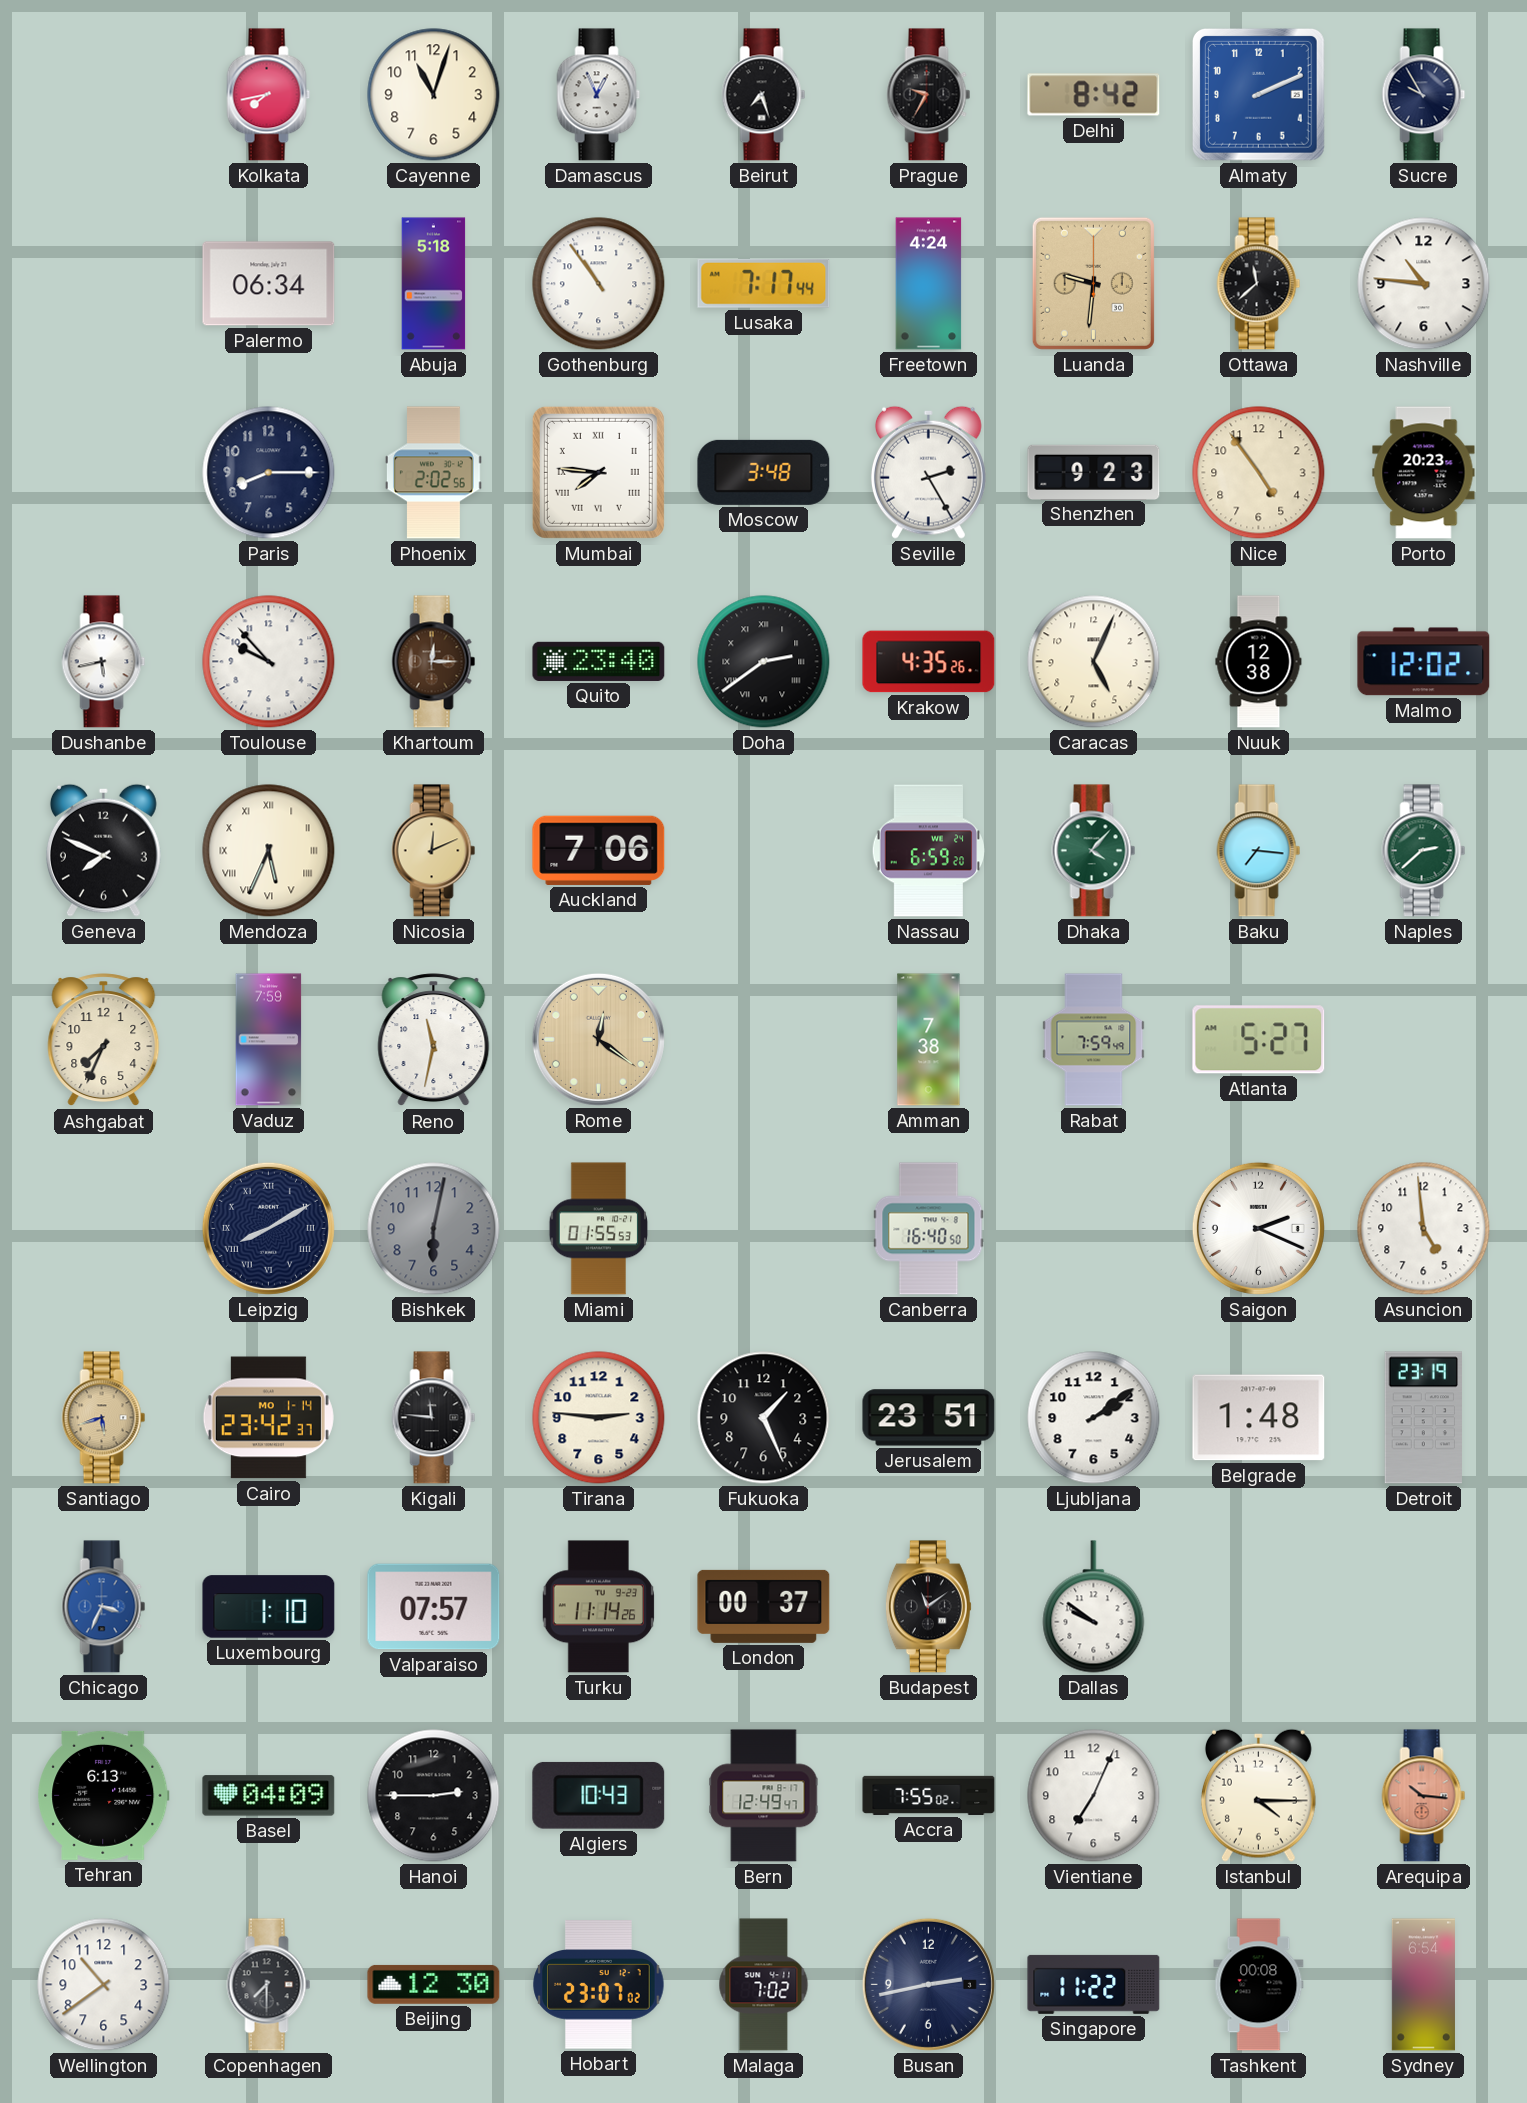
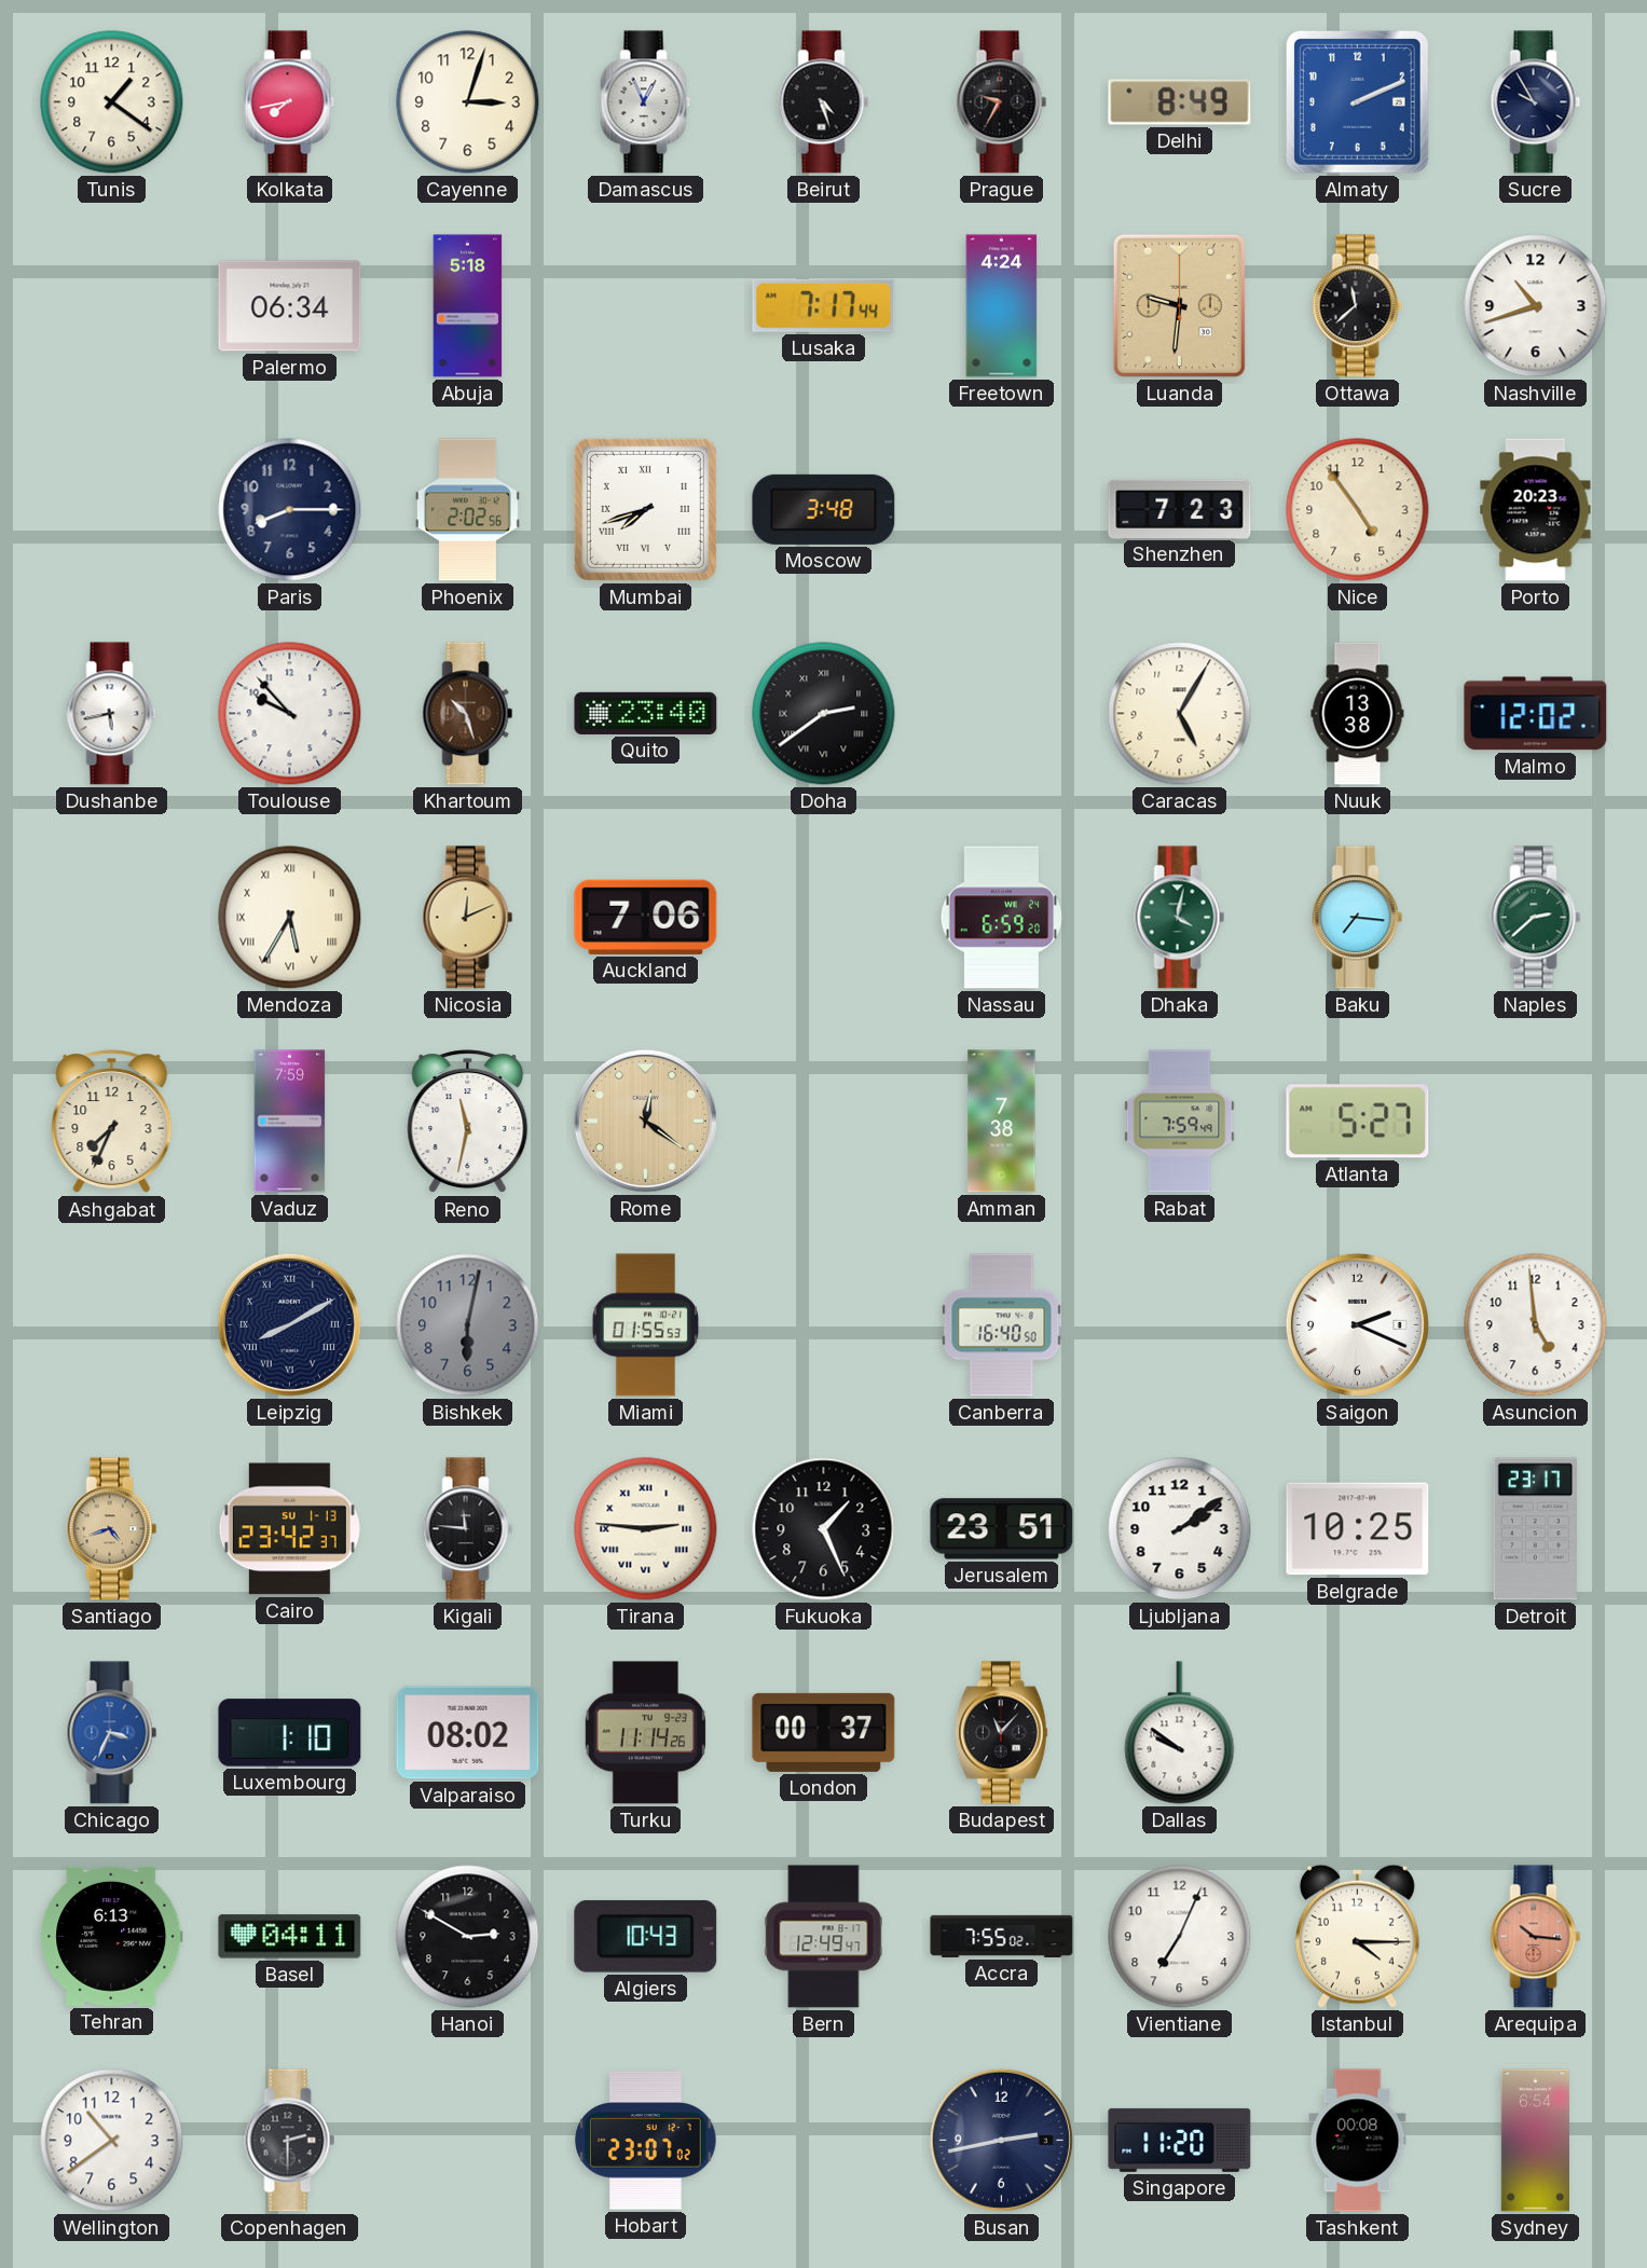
Tunis: none -> 1:21
Cayenne: 11:03 -> 3:03
Beirut: 7:27 -> 4:27
Delhi: 8:42 -> 8:49
Gothenburg: 10:54 -> none
Nashville: 10:46 -> 10:42
Mumbai: 7:46 -> 7:42
Seville: 2:25 -> none
Shenzhen: 9:23 -> 7:23
Khartoum: 12:15 -> 10:27
Krakow: 4:35 -> none
Caracas: 5:04 -> 5:05
Nuuk: 12:38 -> 13:38
Geneva: 7:49 -> none
Mendoza: 5:34 -> 5:35
Dhaka: 4:07 -> 4:02
Santiago: 5:42 -> 4:42
Cairo date: MO 1-14 -> SU 1-13
Tirana numerals: Arabic -> Roman
Belgrade: 1:48 -> 10:25
Detroit: 23:19 -> 23:17
Valparaiso: 07:57 -> 08:02
Budapest: 11:09 -> 11:07
Basel: 04:09 -> 04:11
Hanoi: 2:45 -> 2:50
Copenhagen: 7:30 -> 2:30
Beijing: 12:30 -> none
Malaga: 7:02 -> none
Singapore: 11:22 -> 11:20
